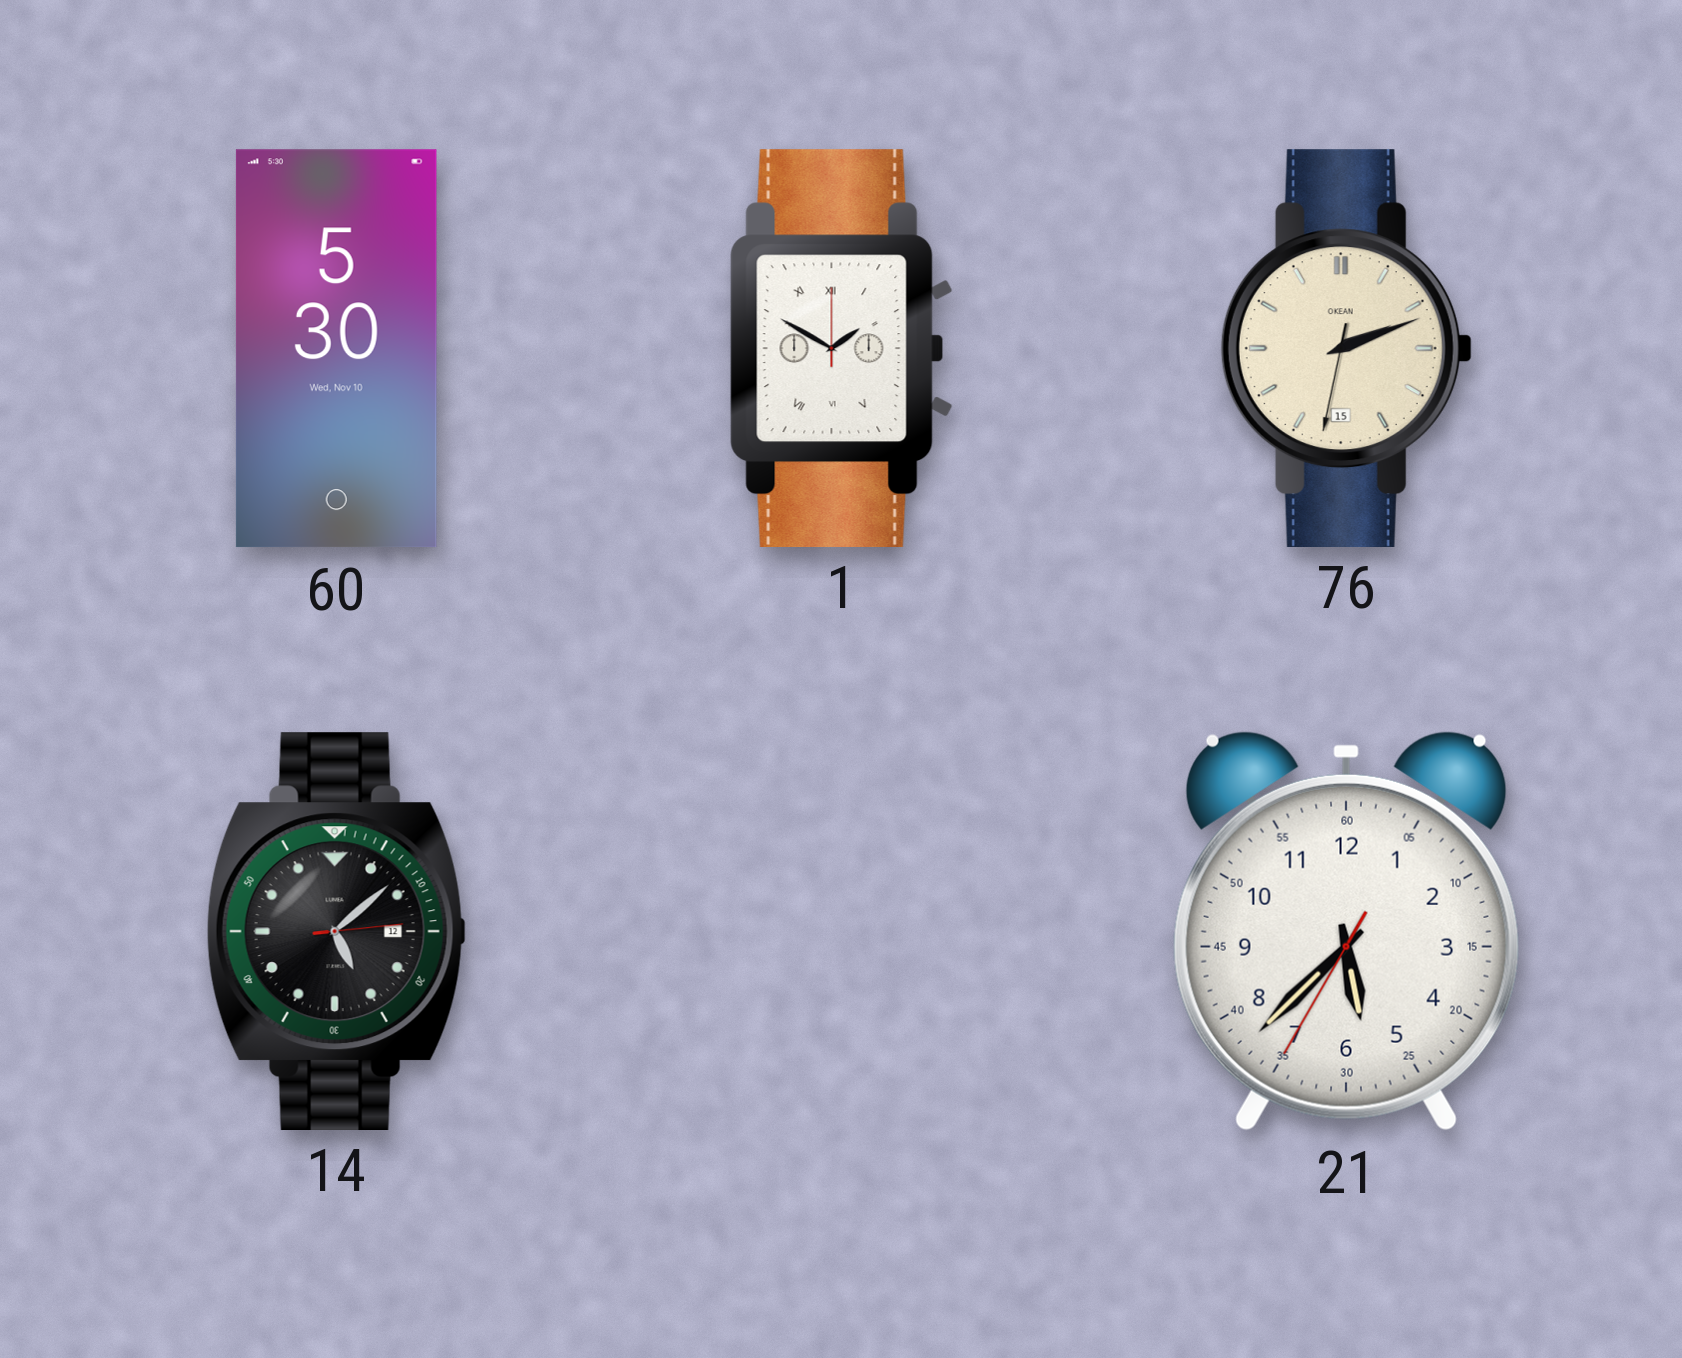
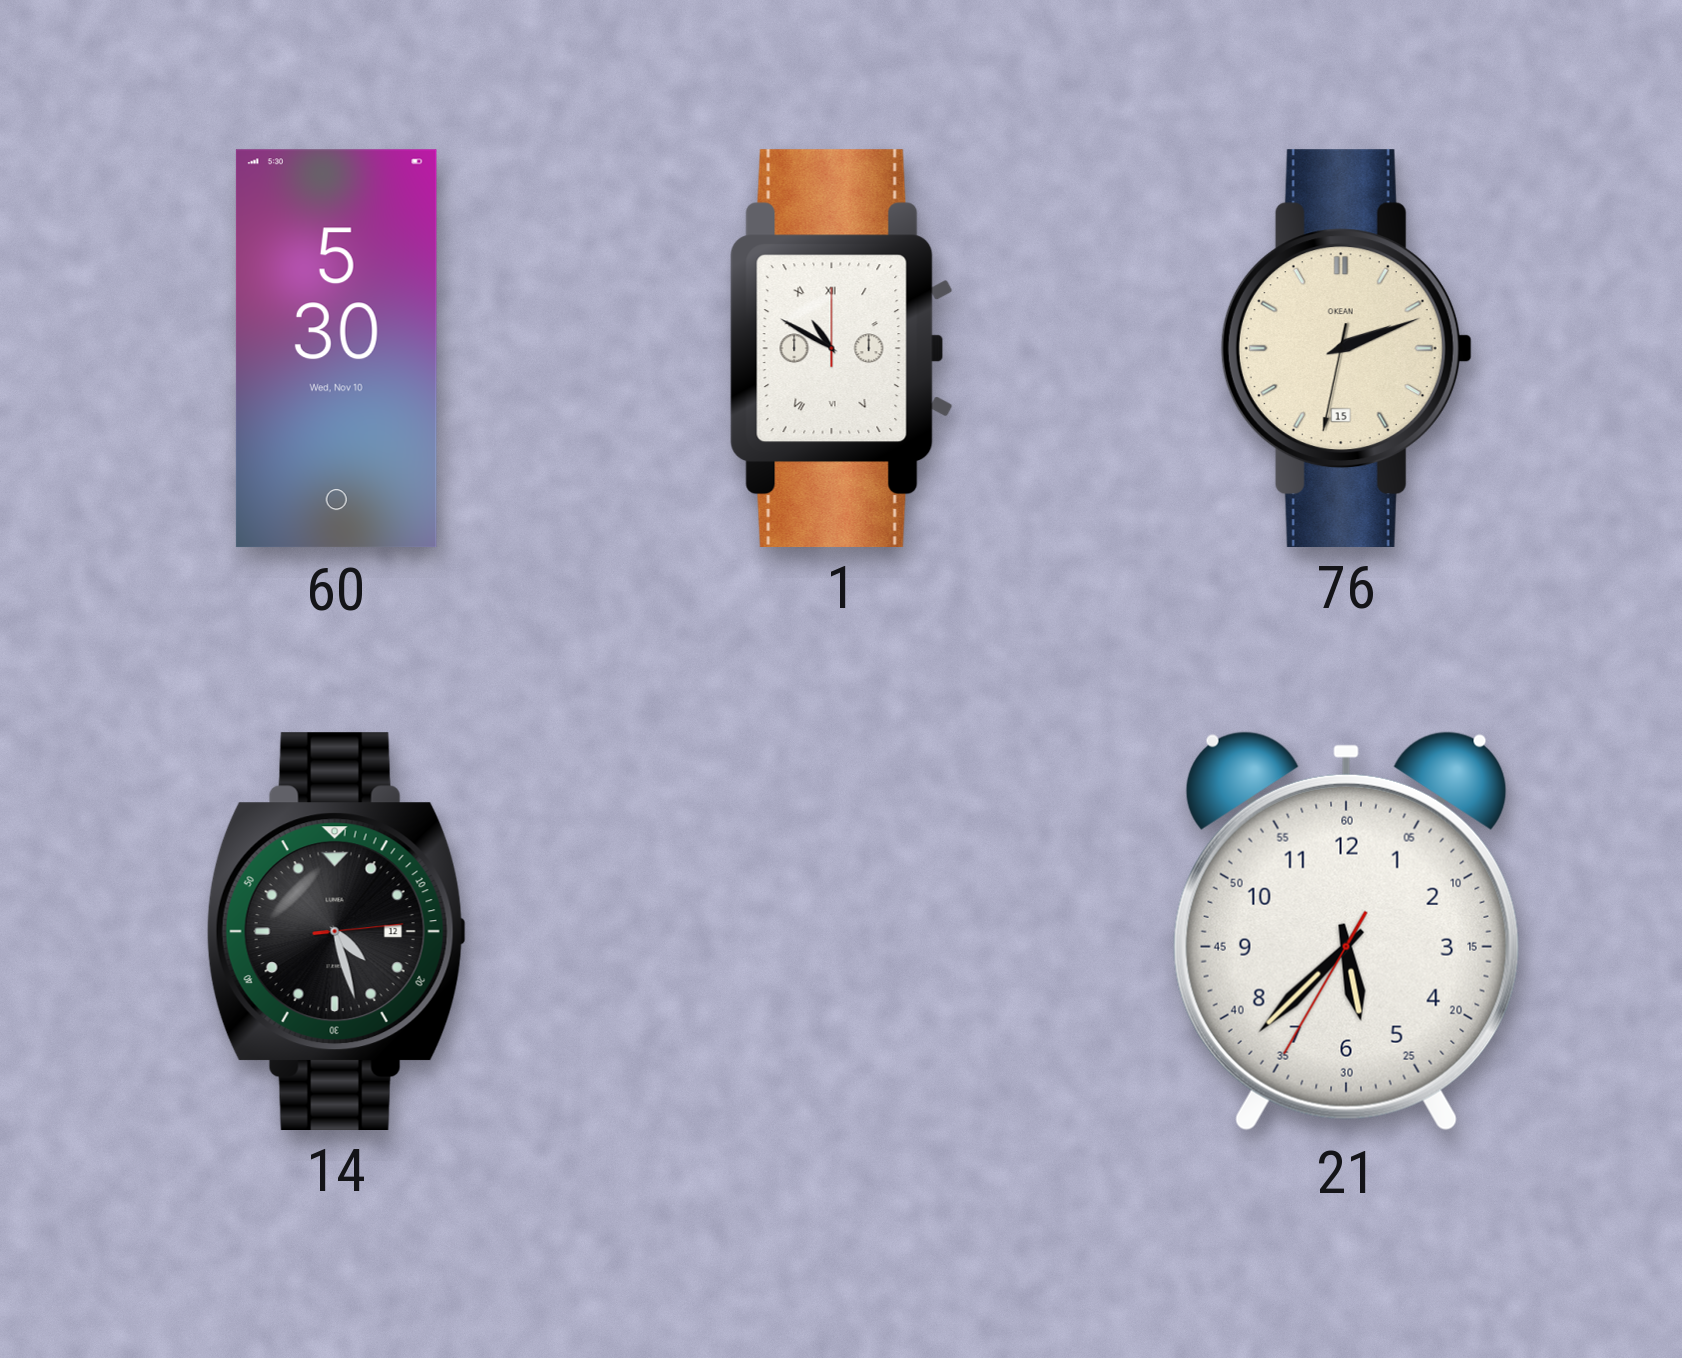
1: 1:50 -> 10:50
14: 5:08 -> 4:27
